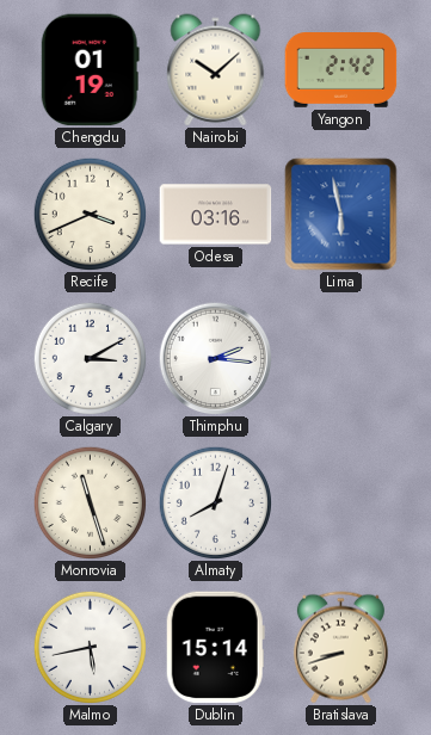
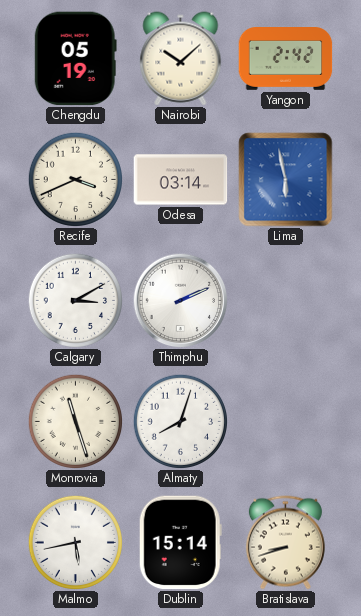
Chengdu: 01:19 -> 05:19
Odesa: 03:16 -> 03:14
Thimphu: 2:16 -> 2:11
